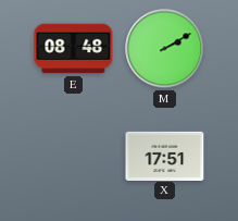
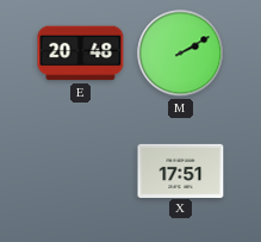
E: 08:48 -> 20:48
